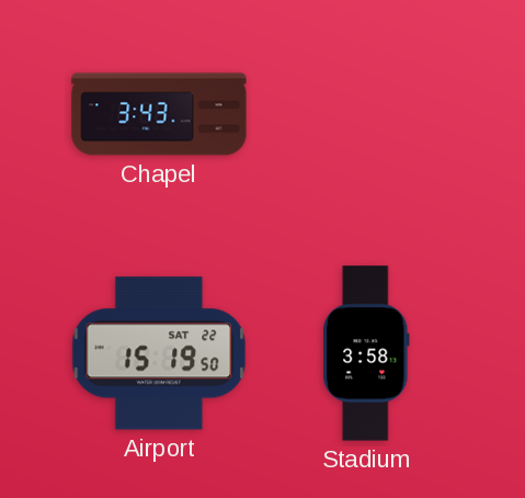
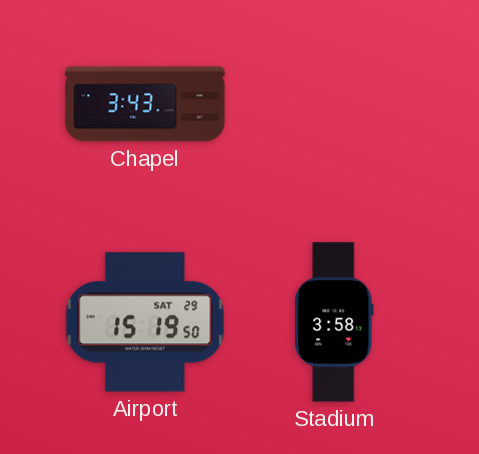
Airport date: SAT 22 -> SAT 29
